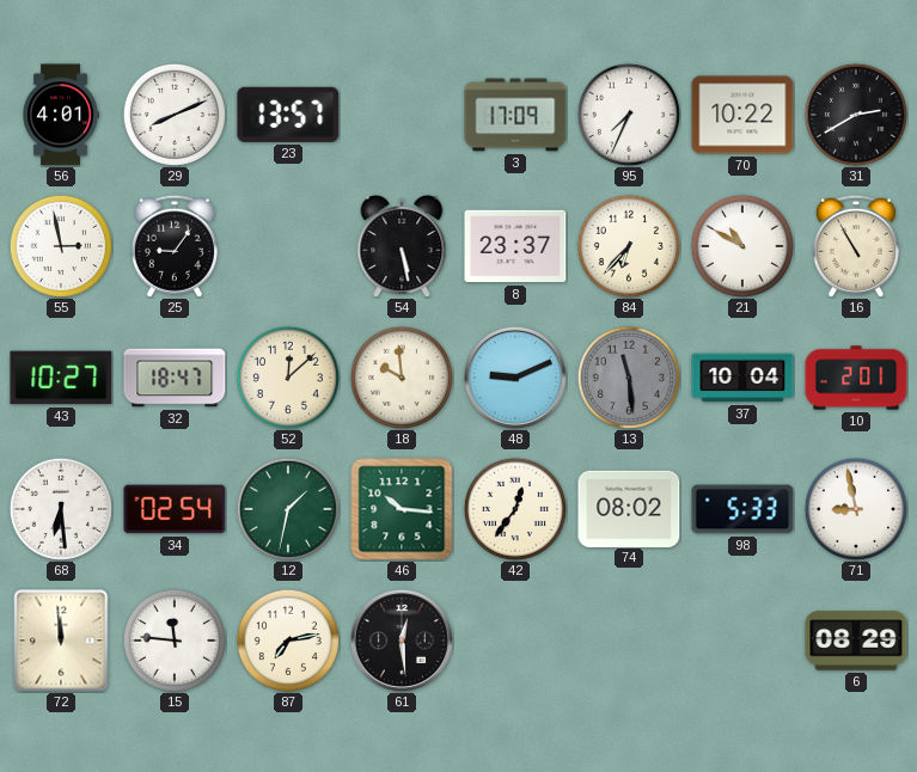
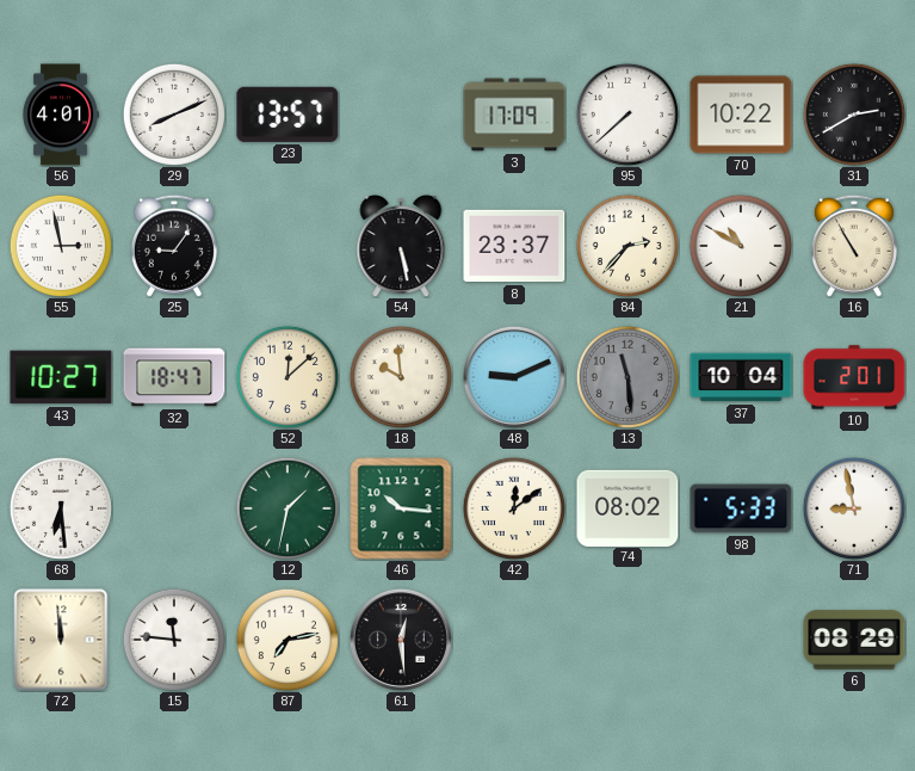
95: 7:34 -> 7:38
84: 6:37 -> 2:37
34: 02:54 -> none
42: 12:36 -> 12:09
